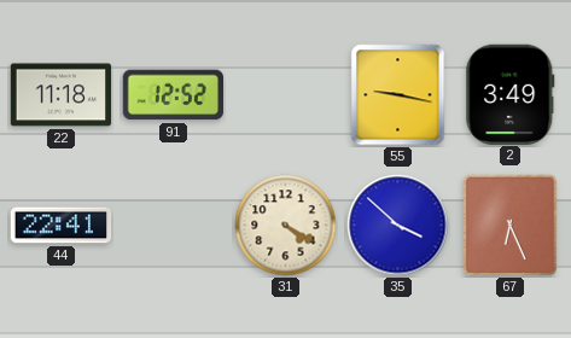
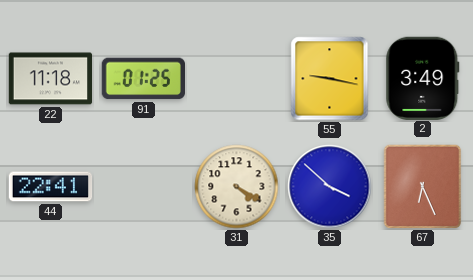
91: 12:52 -> 01:25
